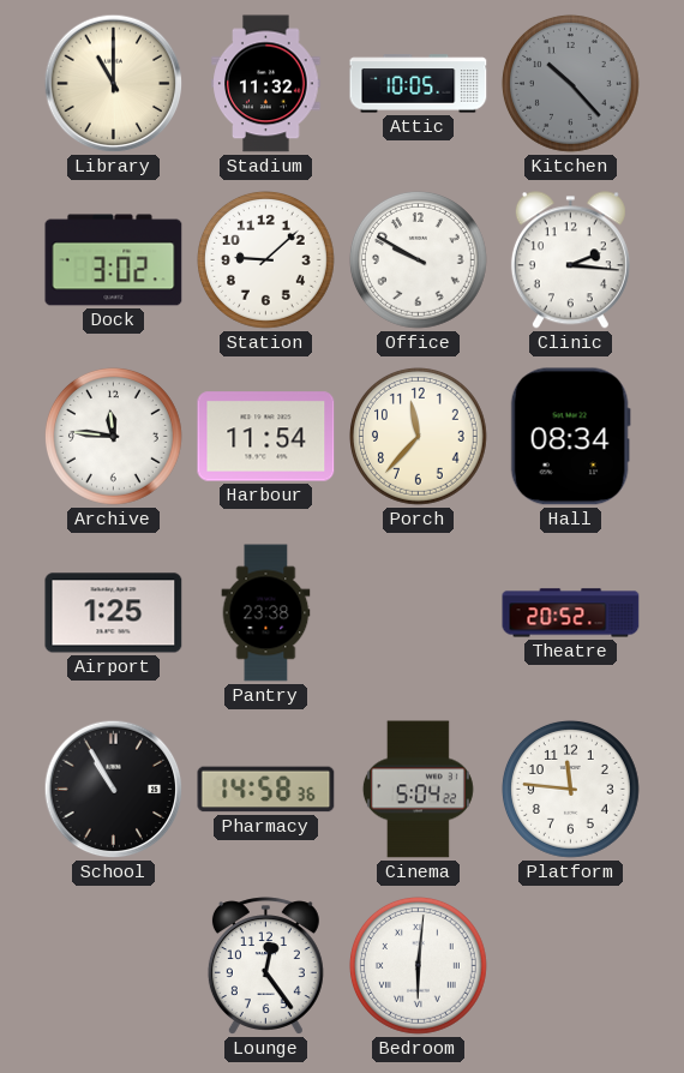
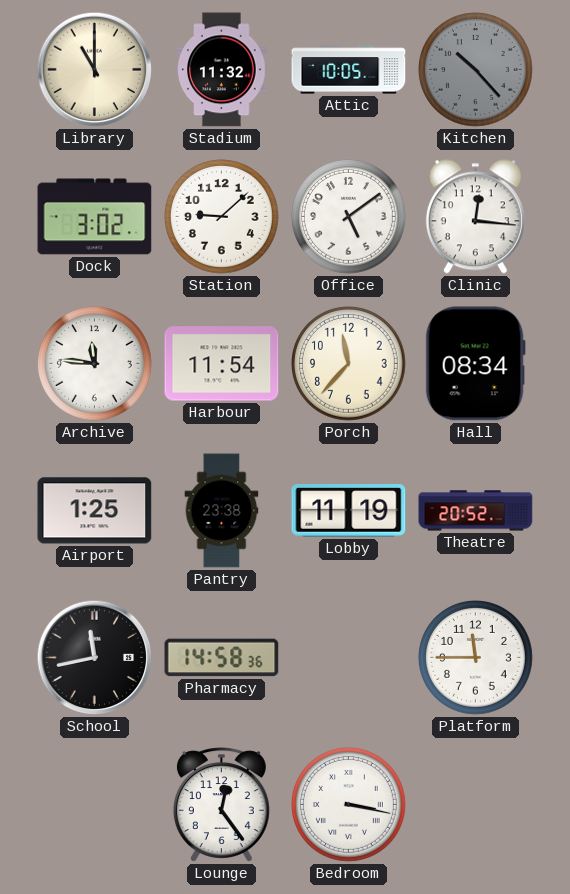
Office: 9:50 -> 5:09
Clinic: 2:16 -> 12:16
Lobby: none -> 11:19
School: 10:55 -> 11:43
Cinema: 5:04 -> none
Platform: 11:46 -> 11:45
Bedroom: 6:01 -> 3:17
